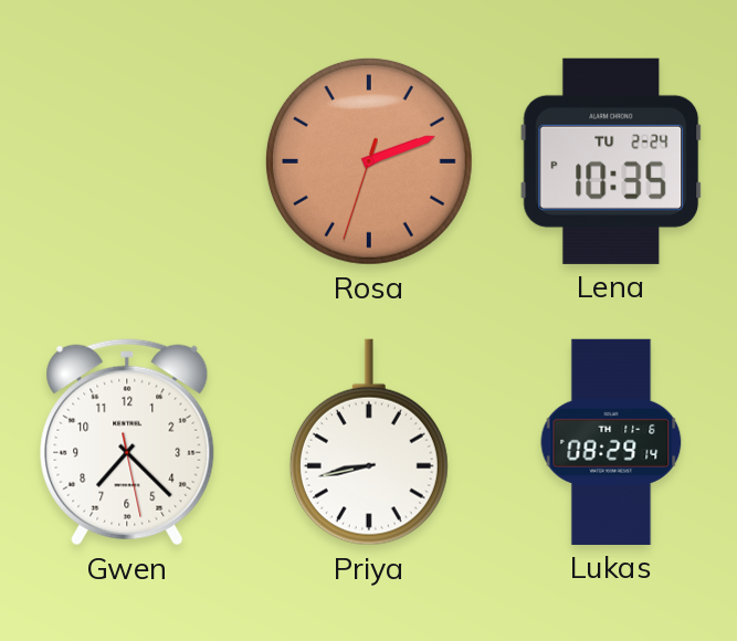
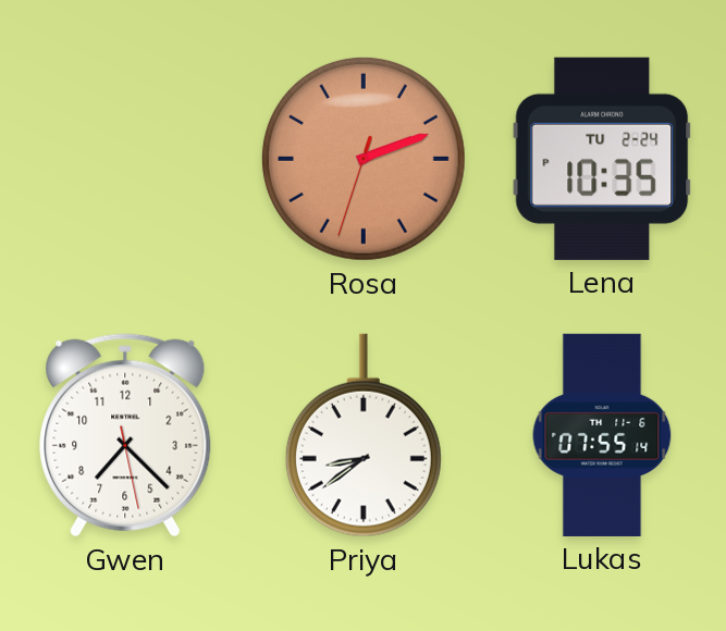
Priya: 8:43 -> 8:39
Lukas: 08:29 -> 07:55
